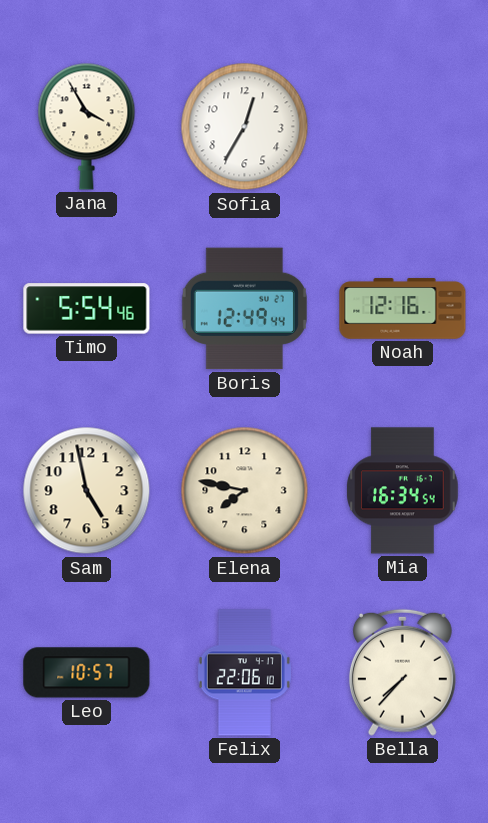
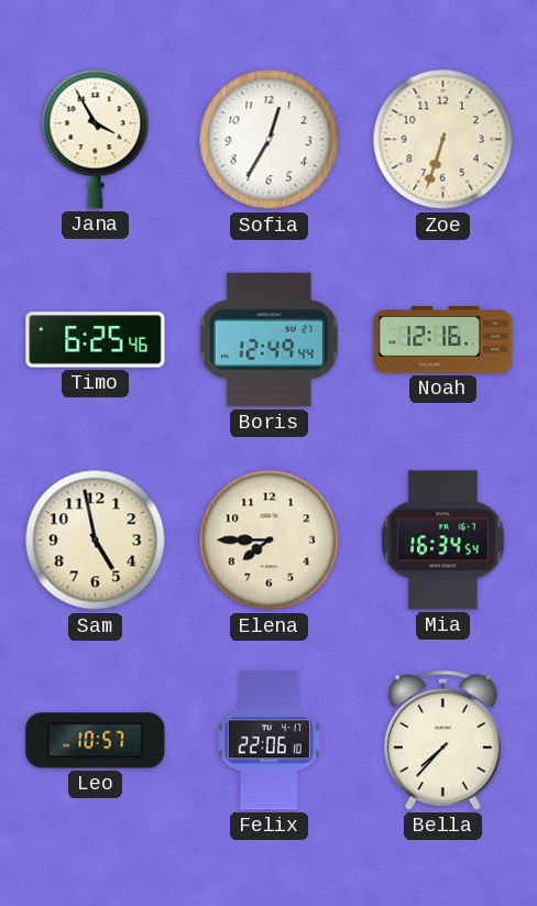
Zoe: none -> 6:33
Timo: 5:54 -> 6:25
Elena: 7:47 -> 7:45
